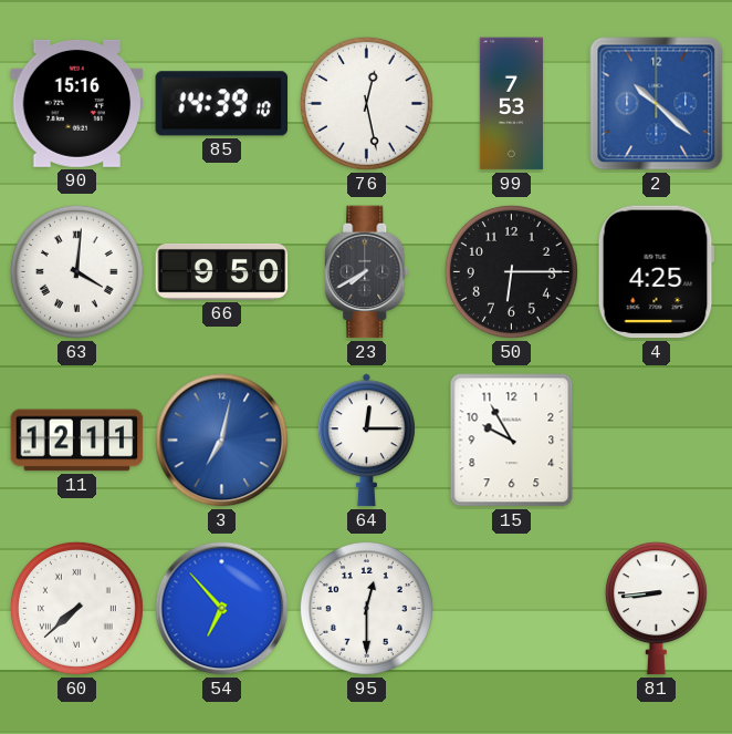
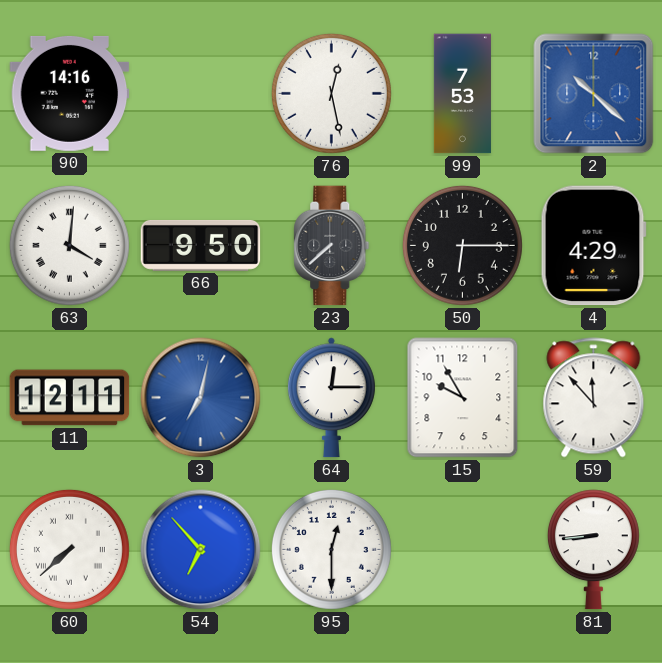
90: 15:16 -> 14:16
85: 14:39 -> none
23: 7:40 -> 7:38
4: 4:25 -> 4:29
59: none -> 11:53
